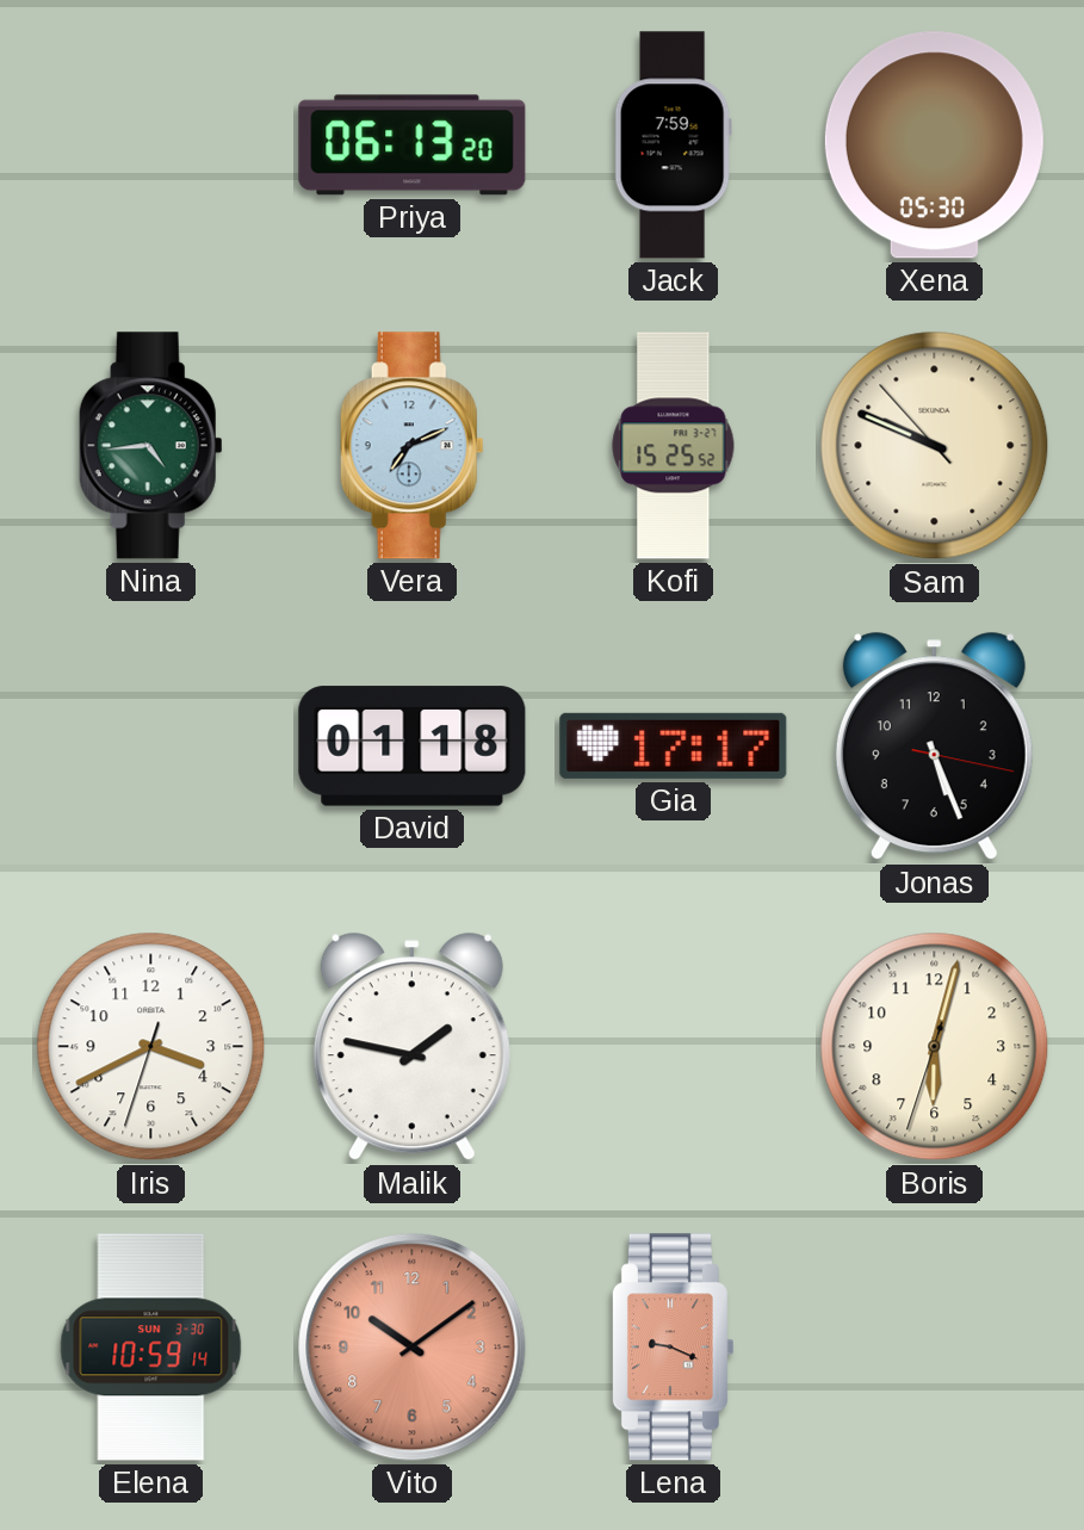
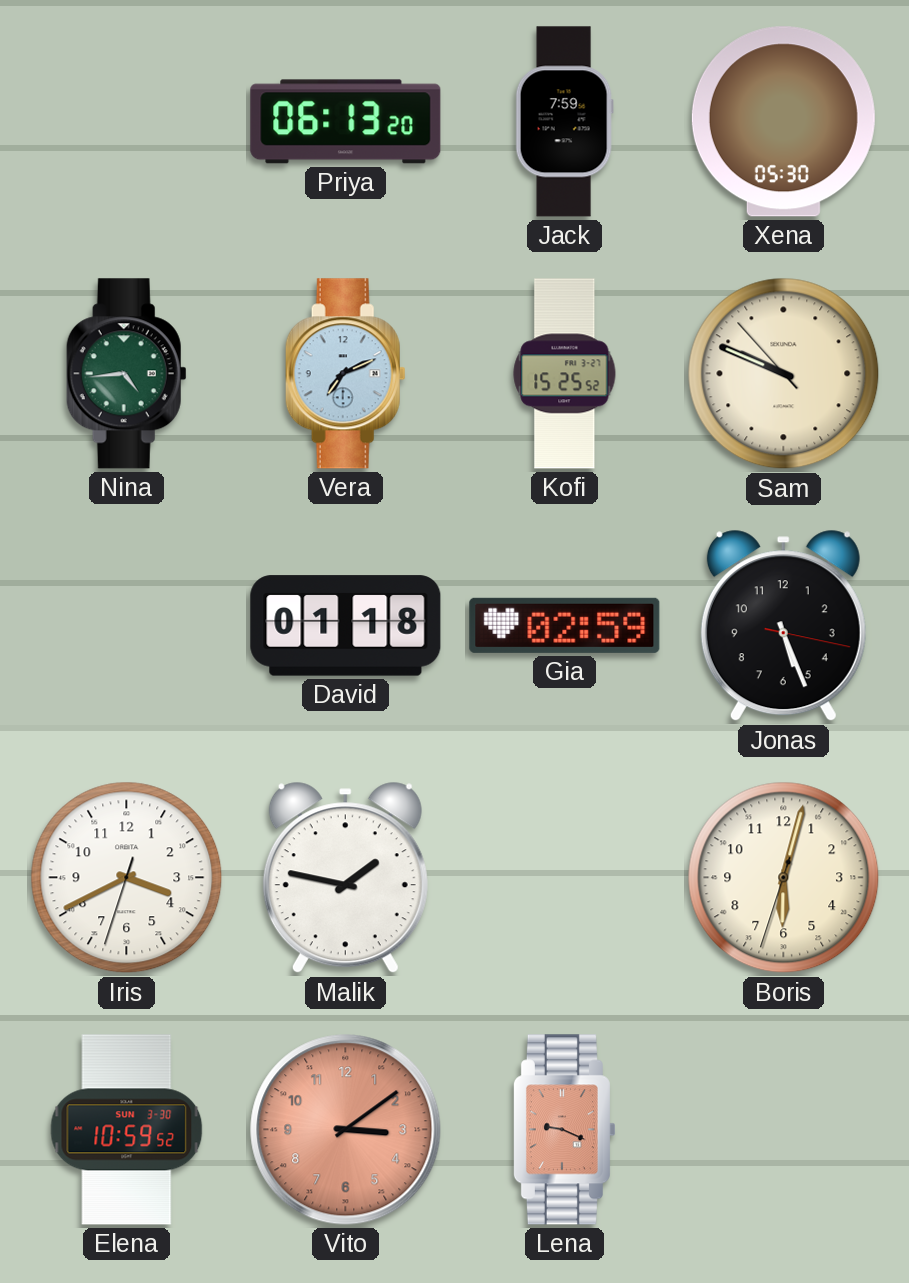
Gia: 17:17 -> 02:59
Elena: 10:59:14 -> 10:59:52
Vito: 10:09 -> 3:09
